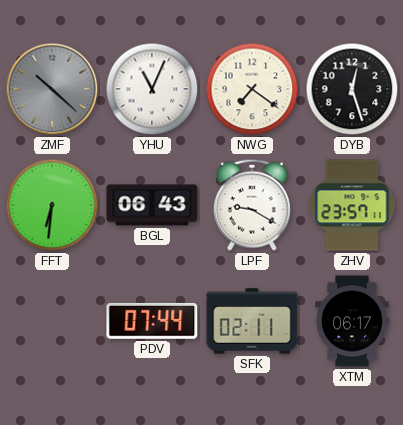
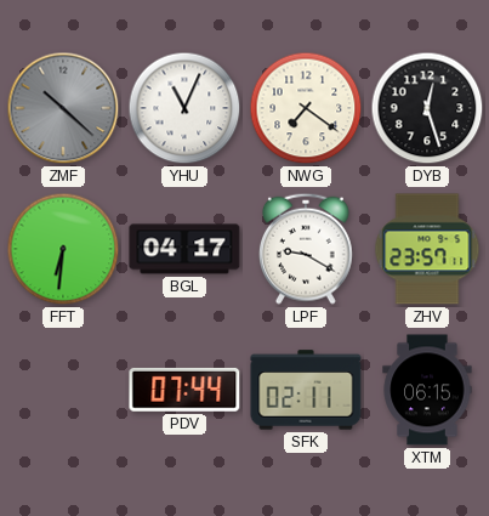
BGL: 06:43 -> 04:17
XTM: 06:17 -> 06:15
